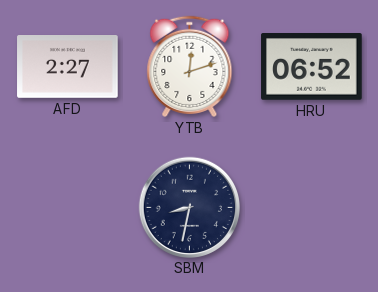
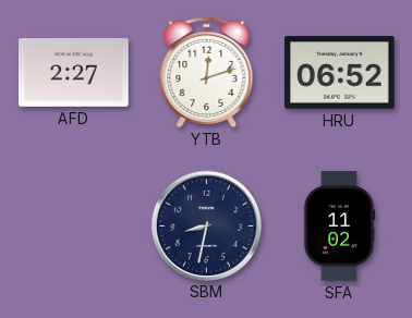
SFA: none -> 11:02
